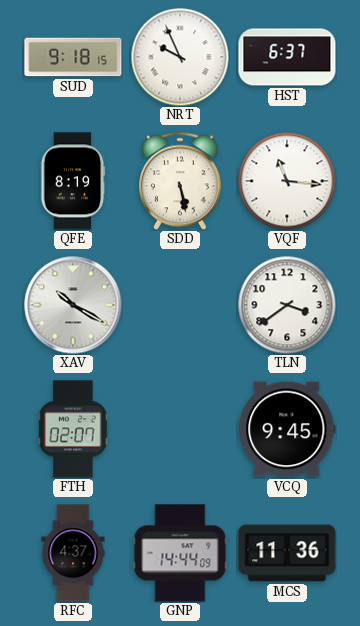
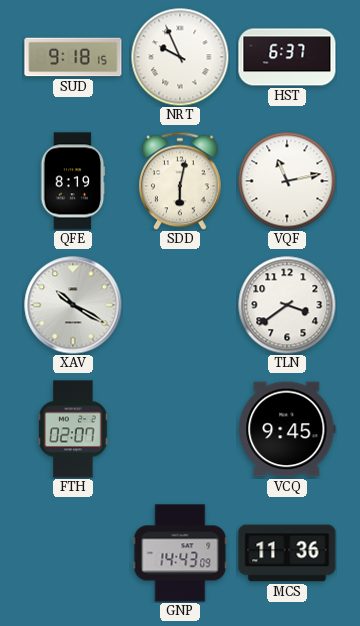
SDD: 5:28 -> 6:02
VQF: 11:16 -> 11:13
RFC: 4:37 -> none
GNP: 14:44 -> 14:43
